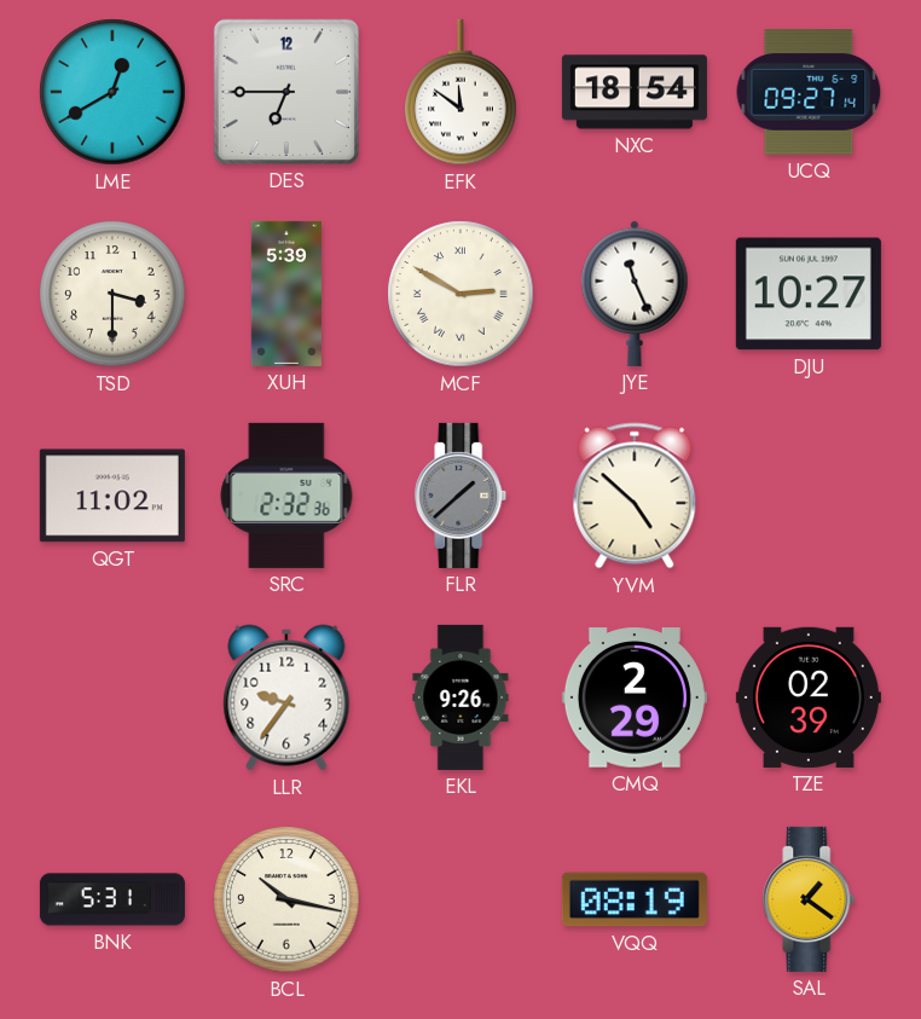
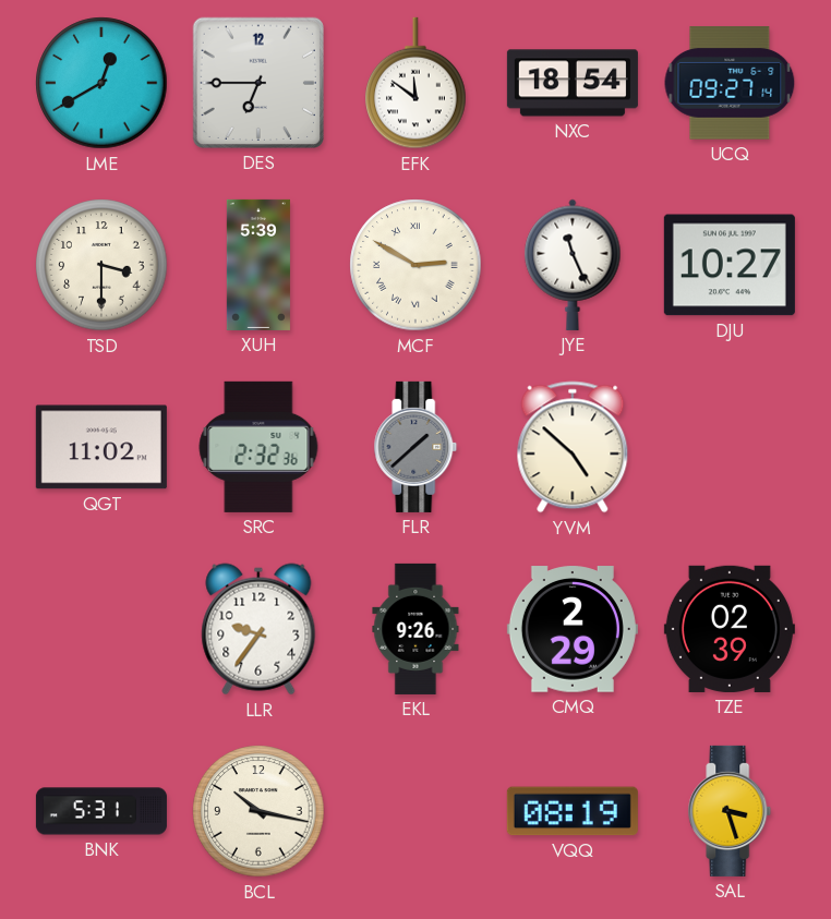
SAL: 1:21 -> 3:27
